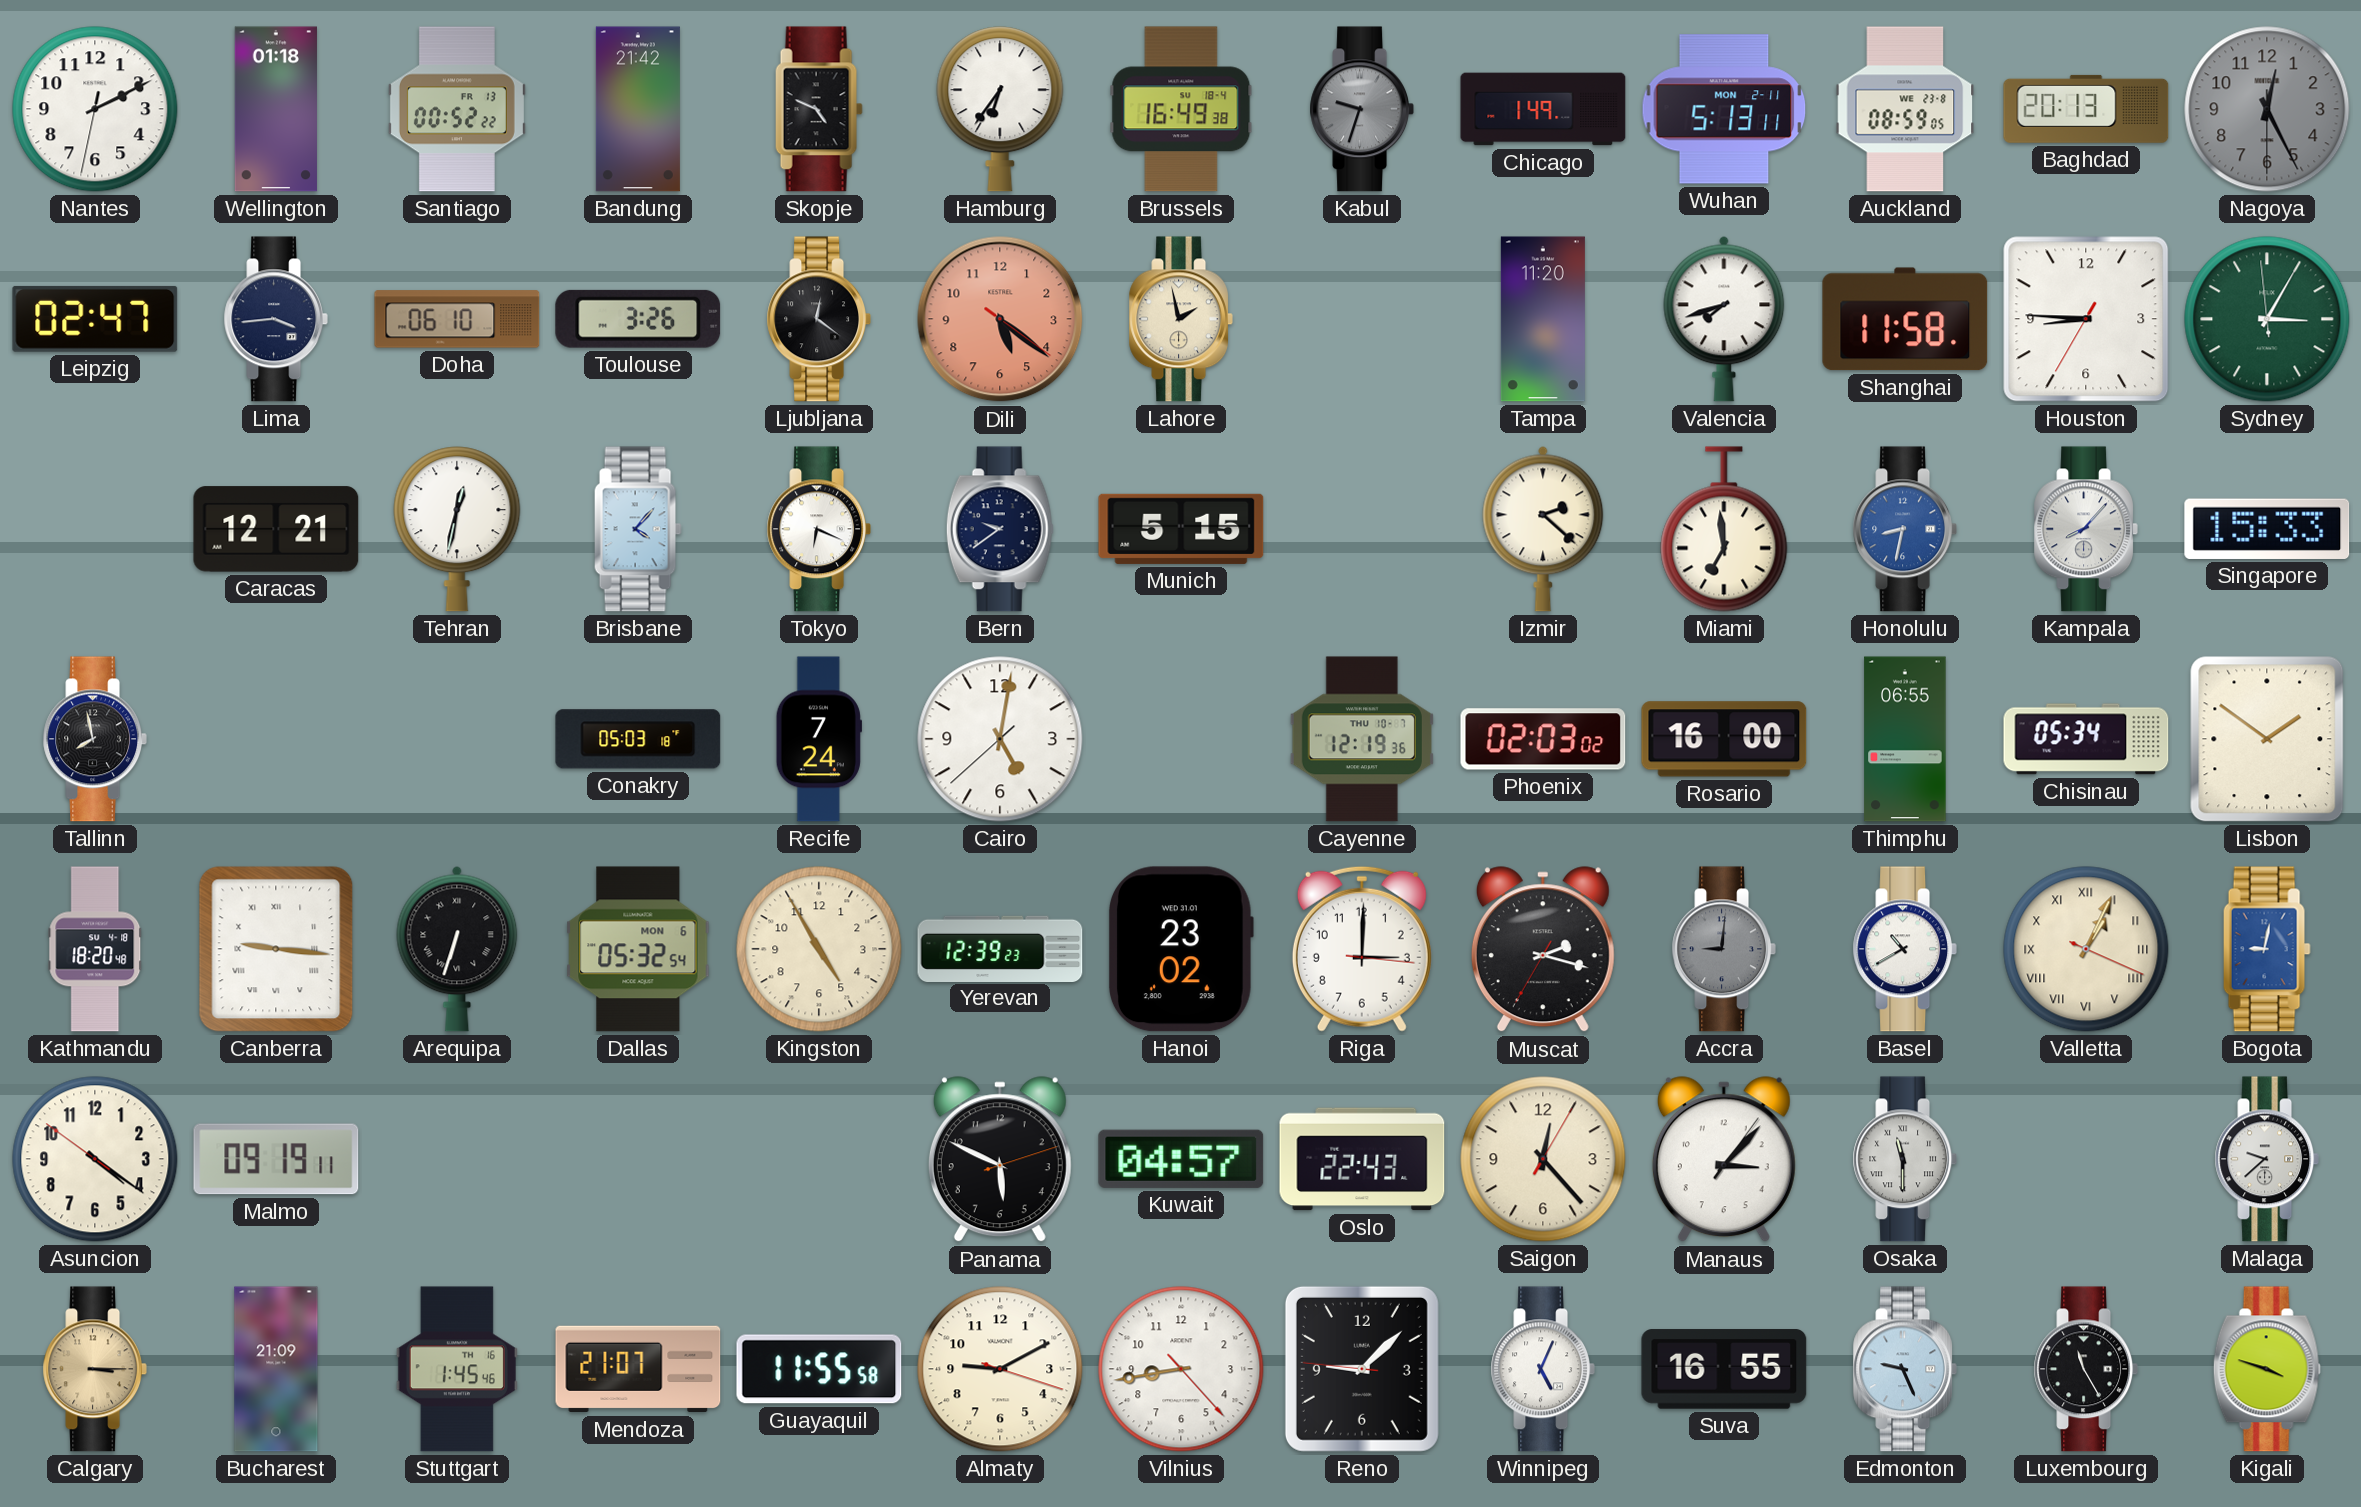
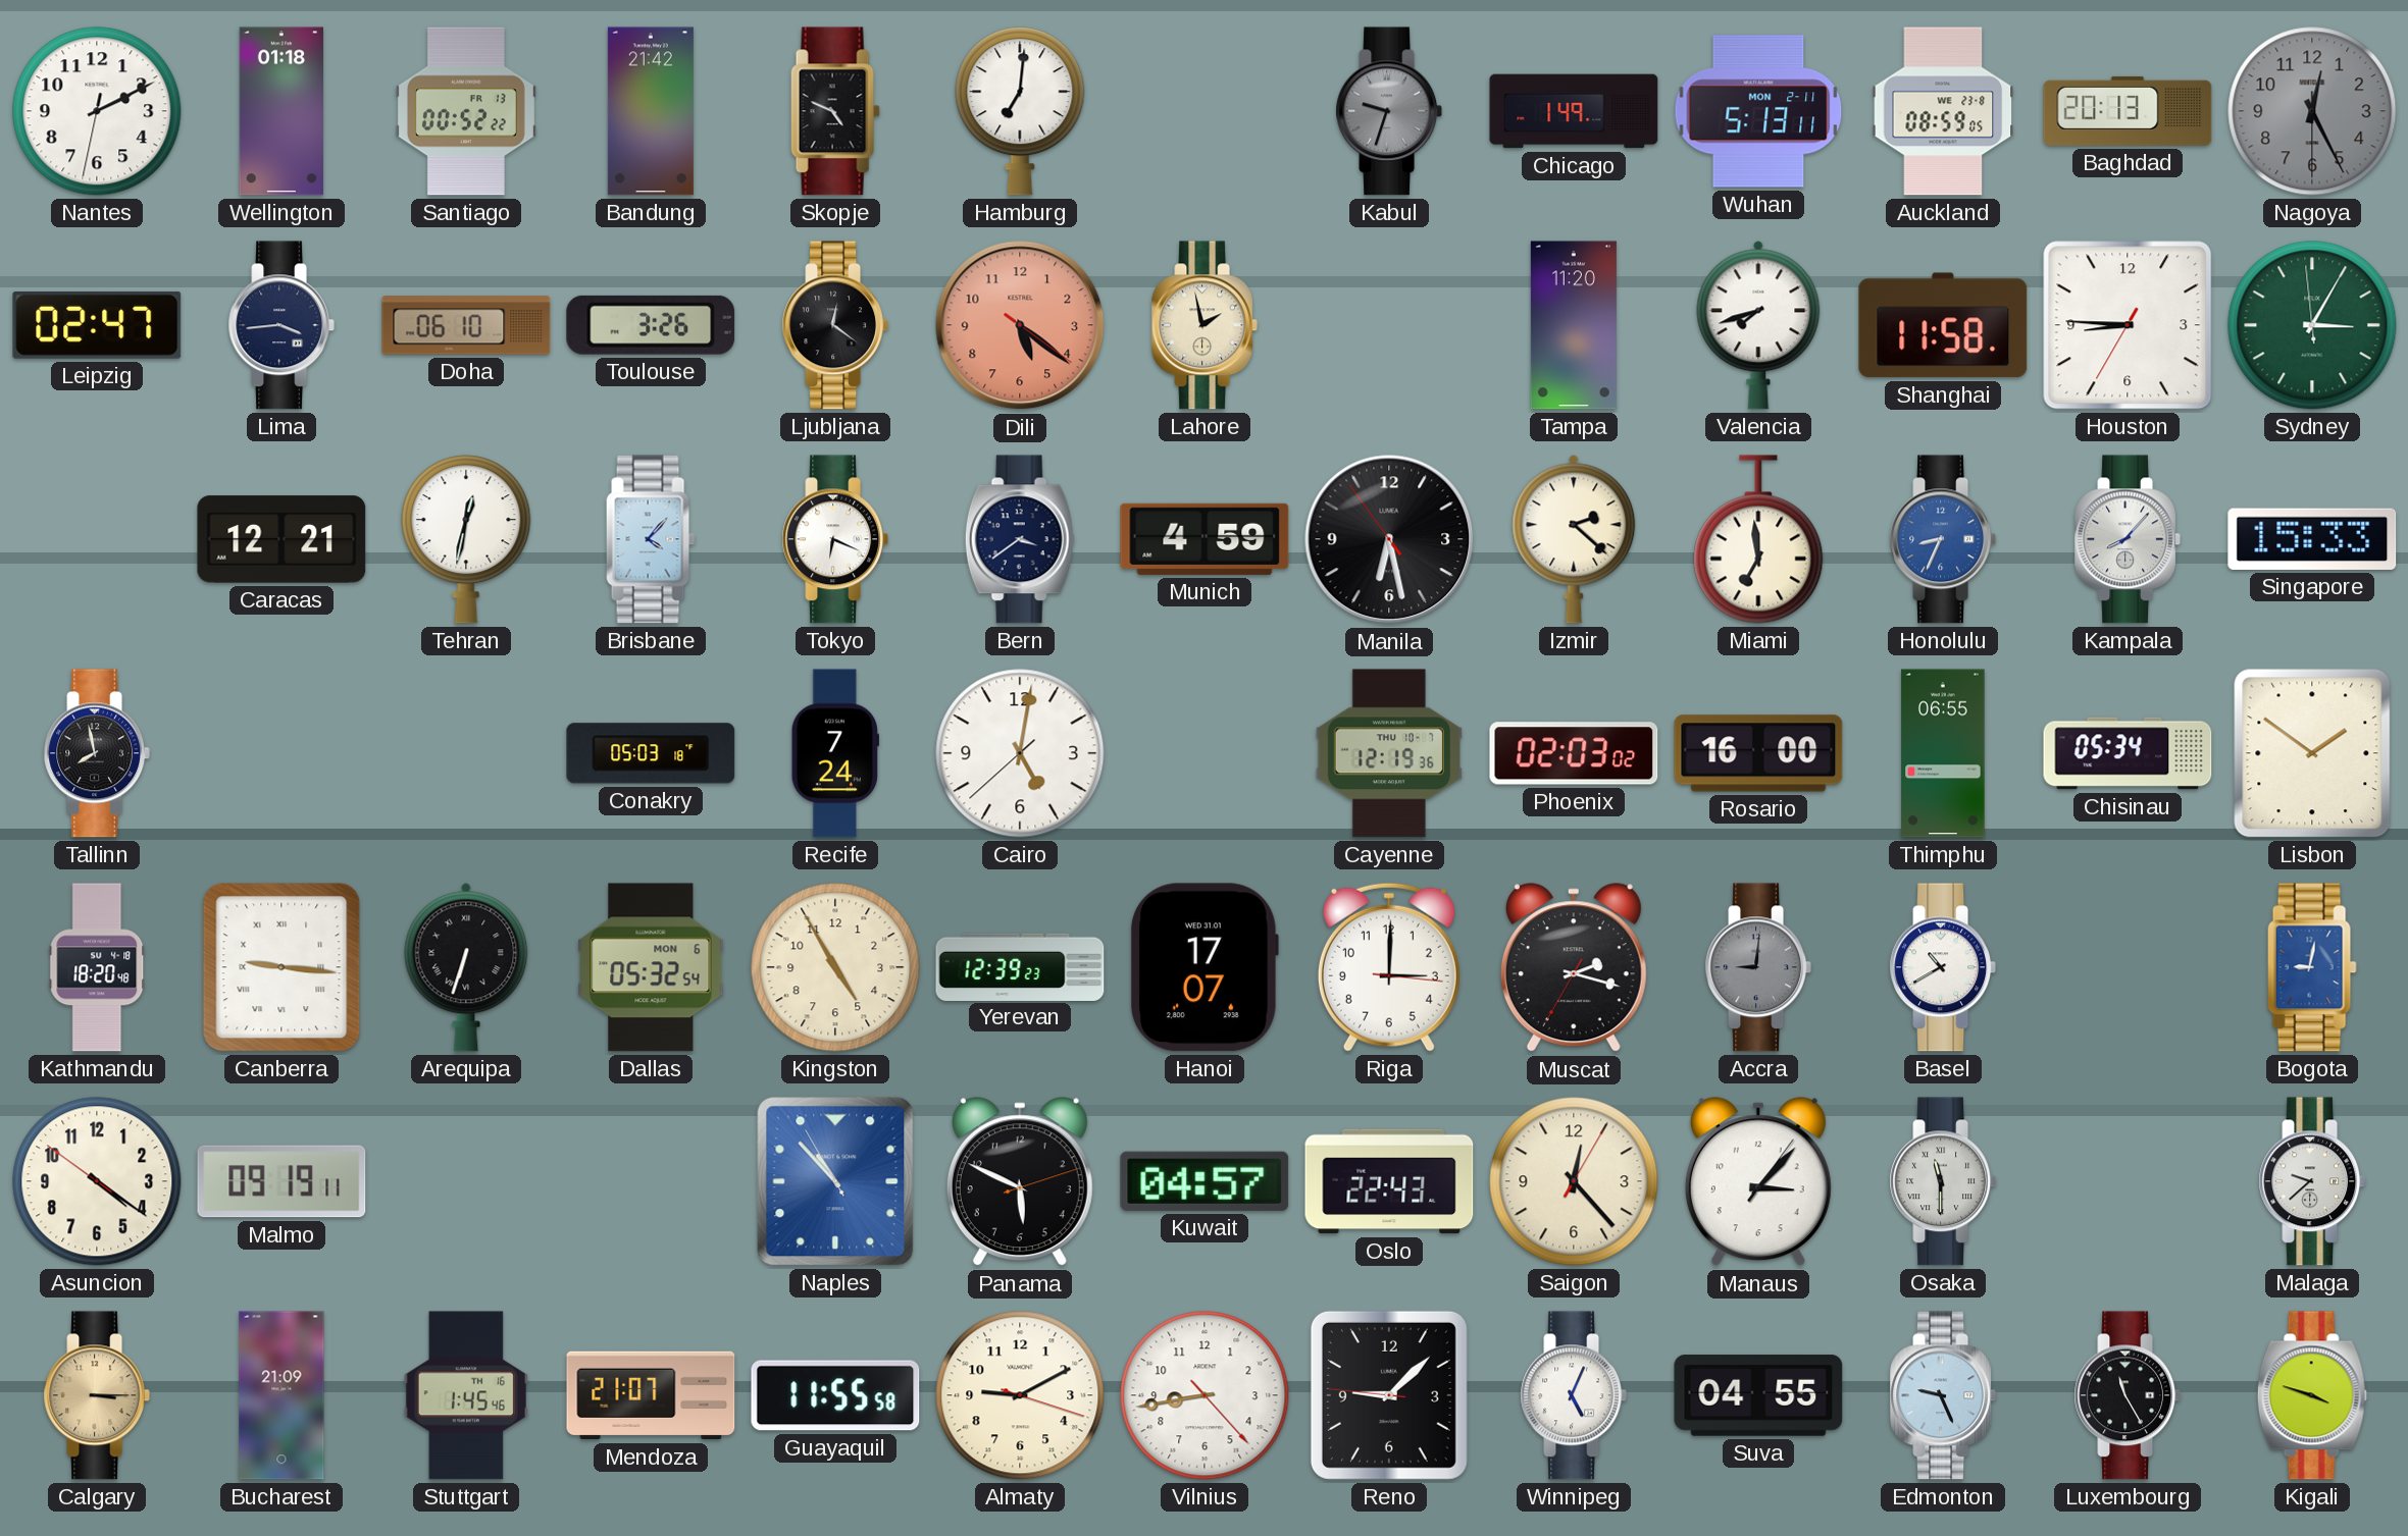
Hamburg: 6:36 -> 7:01
Brussels: 16:49 -> none
Bern: 9:39 -> 3:39
Munich: 5:15 -> 4:59
Manila: none -> 6:27
Honolulu: 8:32 -> 8:34
Hanoi: 23:02 -> 17:07
Valletta: 1:04 -> none
Naples: none -> 10:52
Suva: 16:55 -> 04:55
